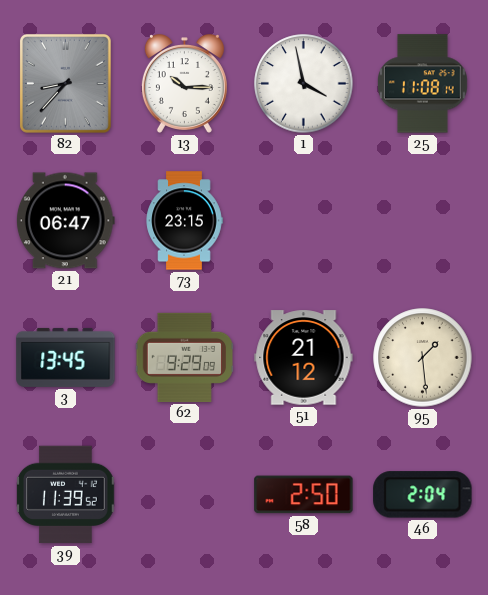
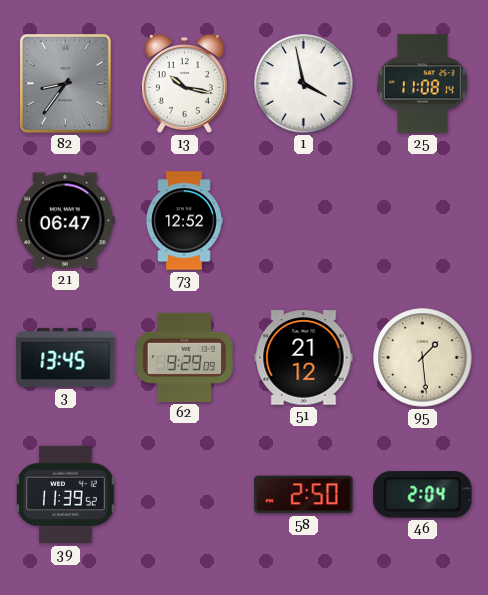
82: 8:37 -> 8:36
13: 10:15 -> 10:17
73: 23:15 -> 12:52
